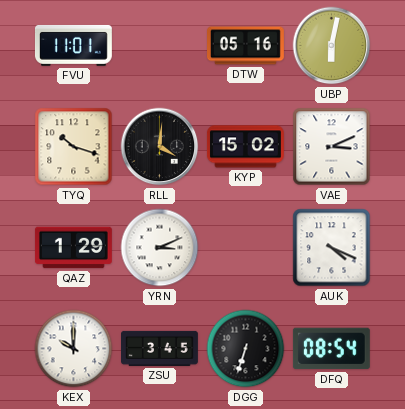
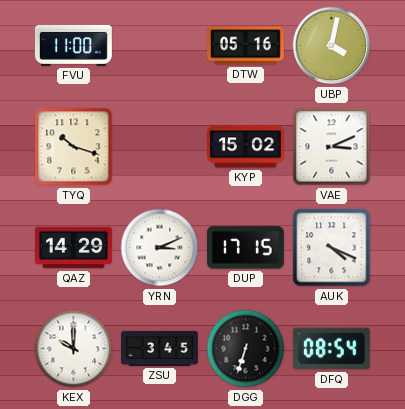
FVU: 11:01 -> 11:00
UBP: 6:02 -> 4:02
RLL: 4:01 -> none
QAZ: 1:29 -> 14:29
DUP: none -> 17:15
